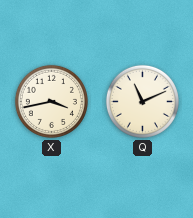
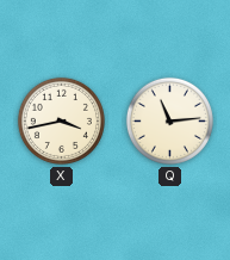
Q: 11:11 -> 11:14
